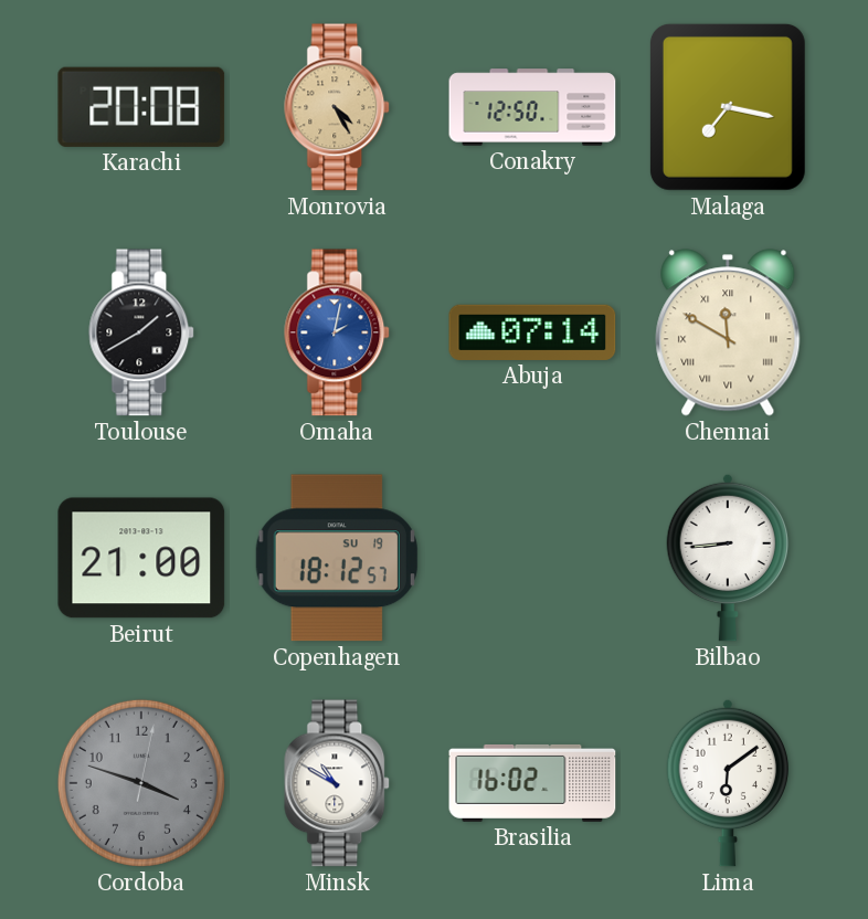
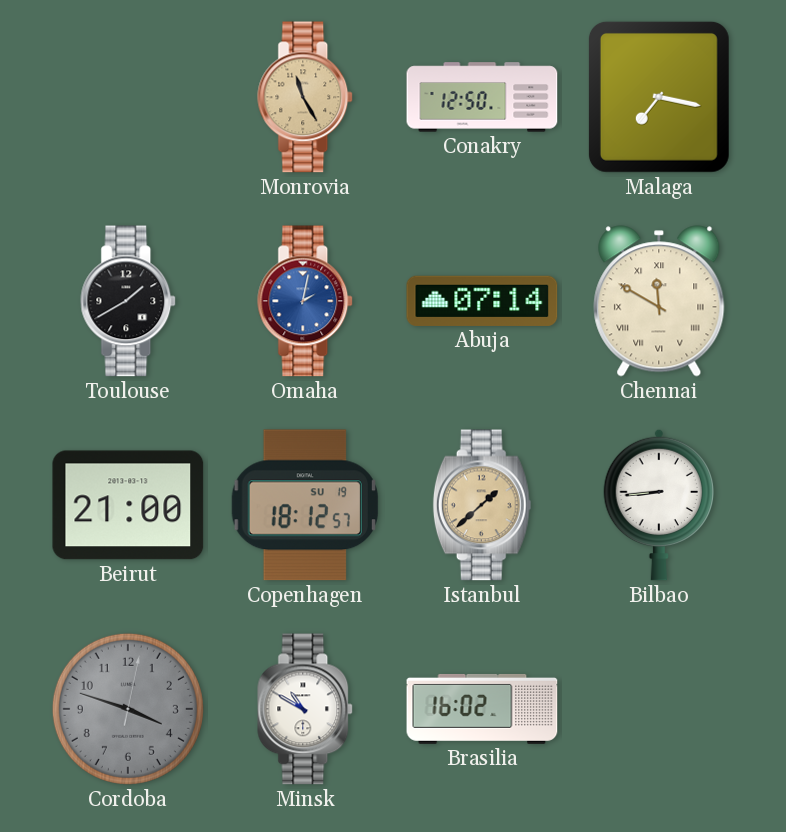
Karachi: 20:08 -> none
Monrovia: 4:25 -> 11:25
Istanbul: none -> 1:38
Lima: 6:09 -> none
